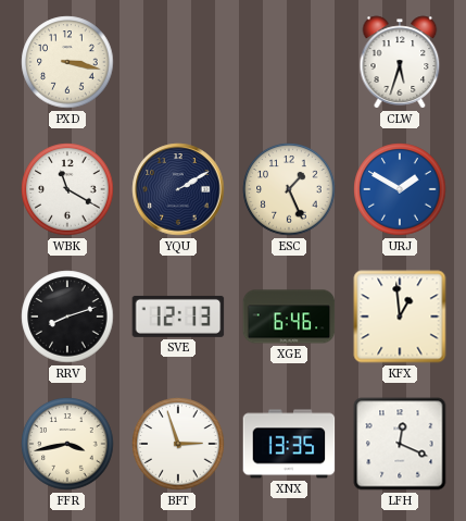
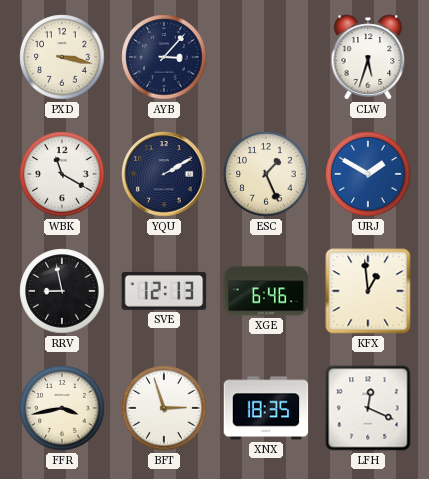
AYB: none -> 3:07
RRV: 8:12 -> 8:58
XNX: 13:35 -> 18:35
